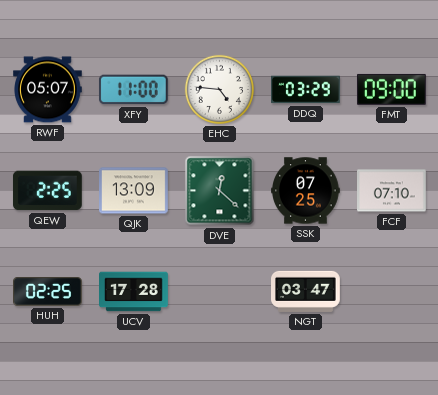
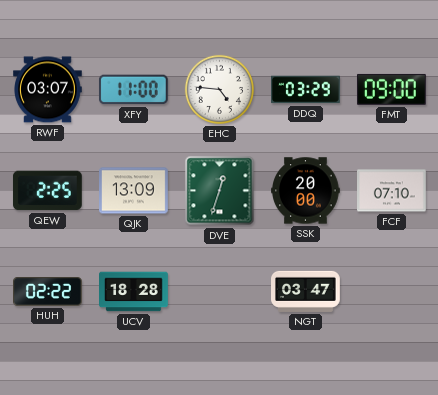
RWF: 05:07 -> 03:07
DVE: 12:22 -> 12:33
SSK: 07:25 -> 20:00
HUH: 02:25 -> 02:22
UCV: 17:28 -> 18:28
